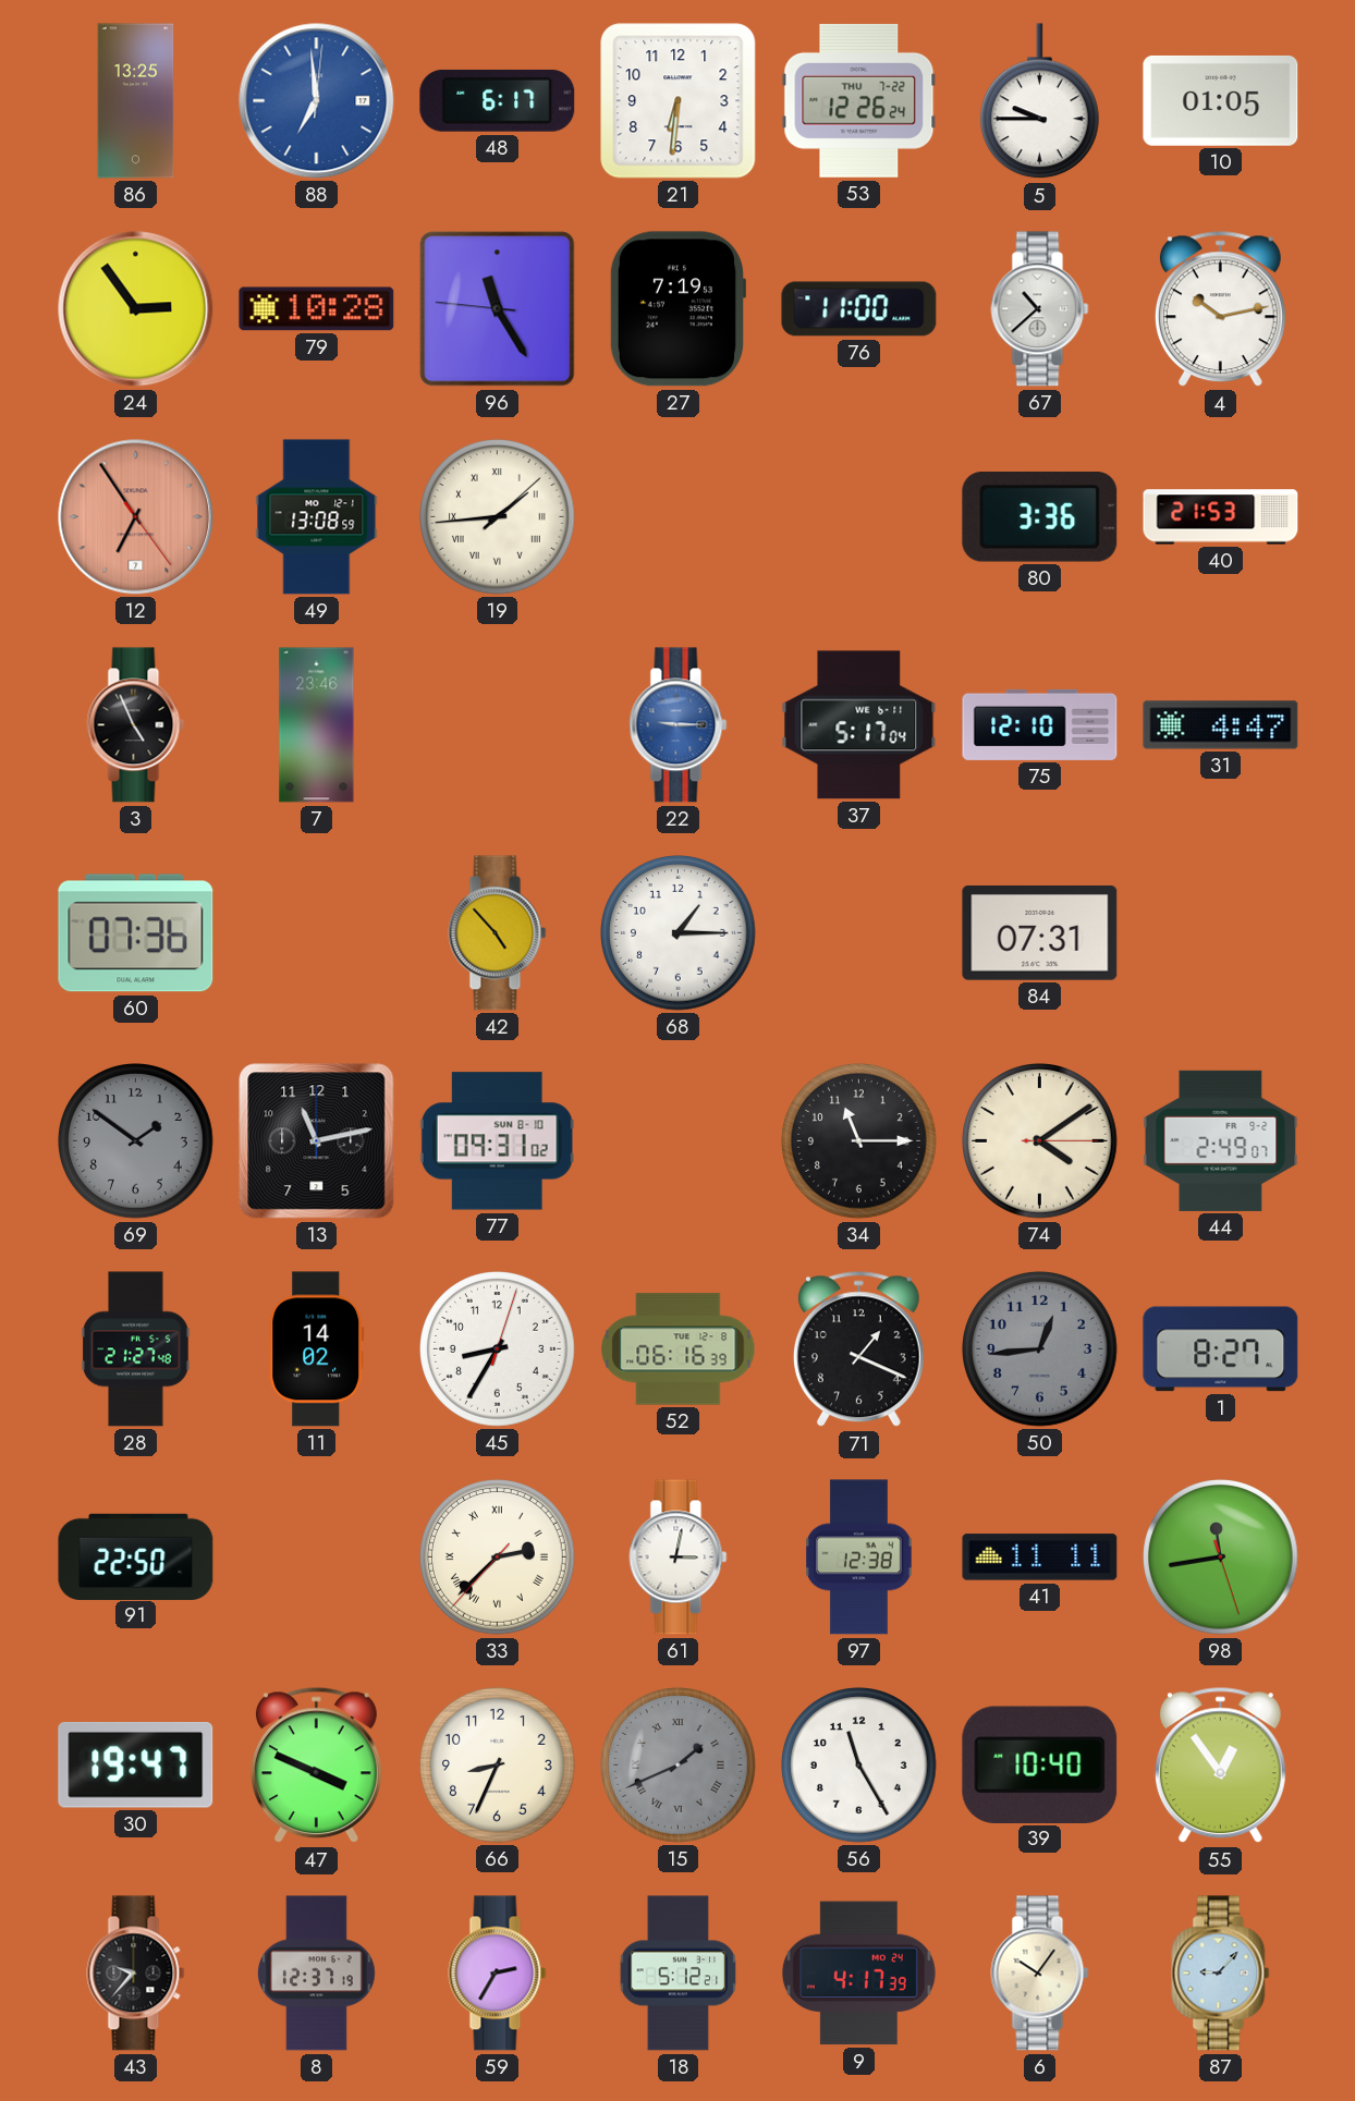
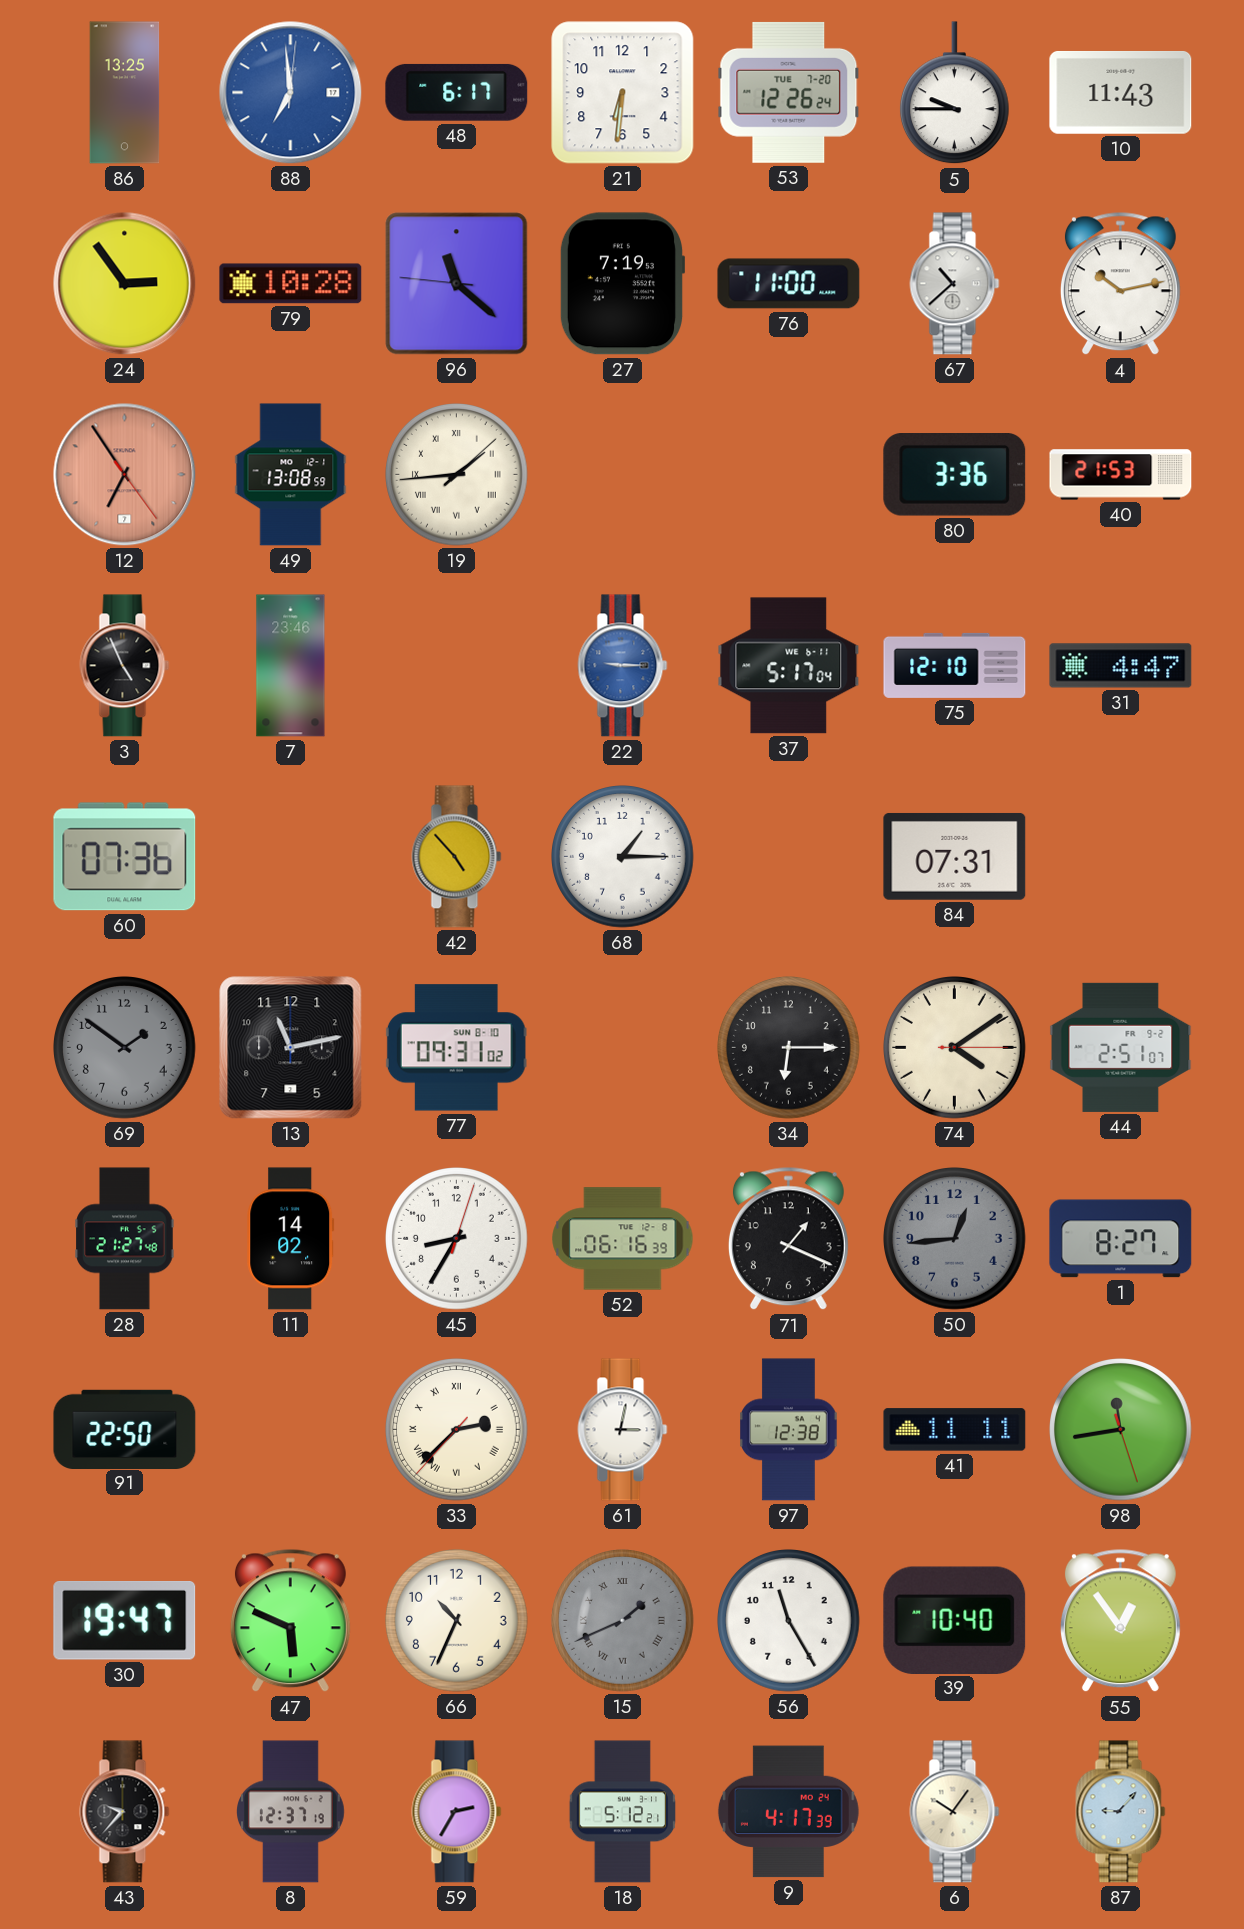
53 date: THU 7-22 -> TUE 7-20
10: 01:05 -> 11:43
96: 11:24 -> 11:21
34: 11:15 -> 6:15
44: 2:49 -> 2:51
47: 3:49 -> 5:49
66: 8:34 -> 10:34
